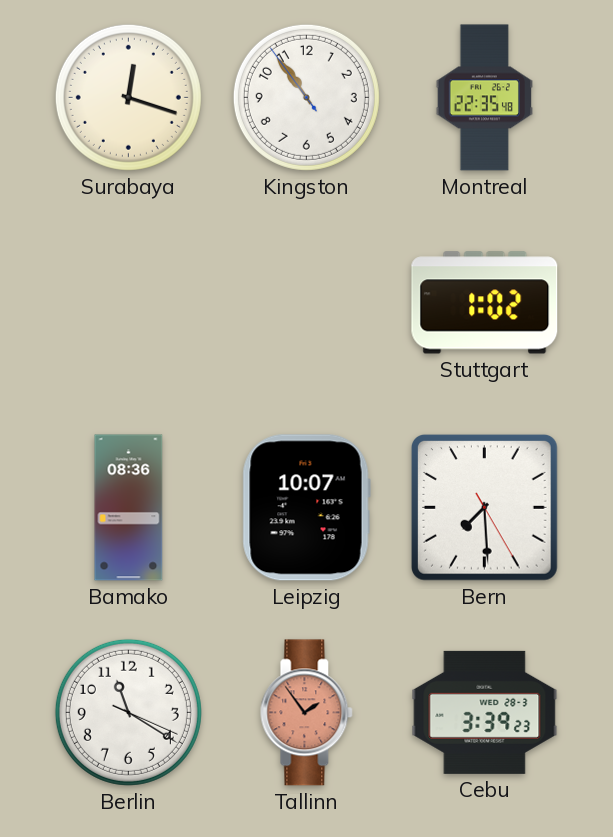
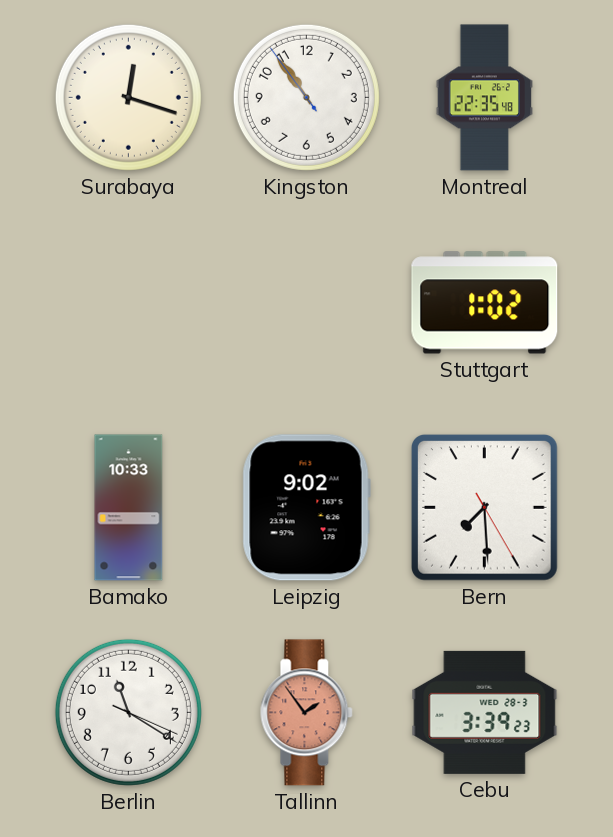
Bamako: 08:36 -> 10:33
Leipzig: 10:07 -> 9:02
